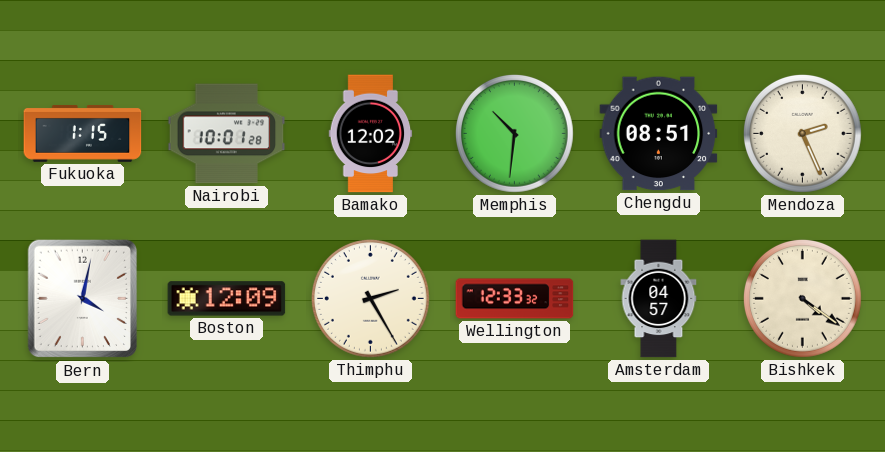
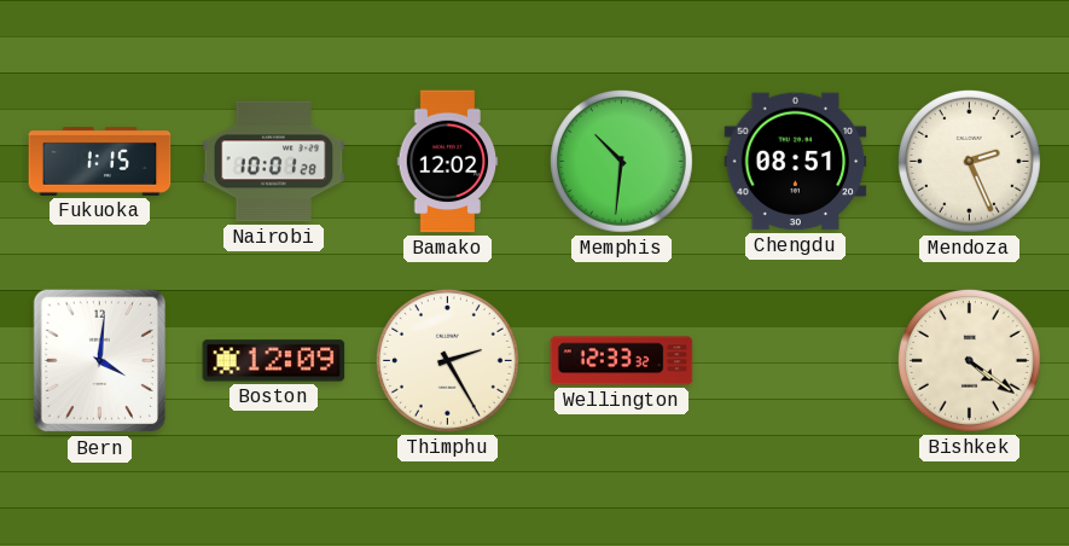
Bern: 4:02 -> 4:01
Amsterdam: 04:57 -> none
